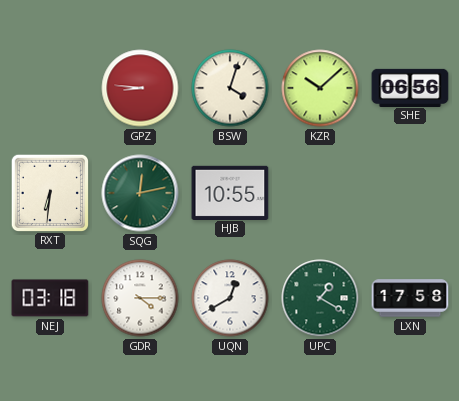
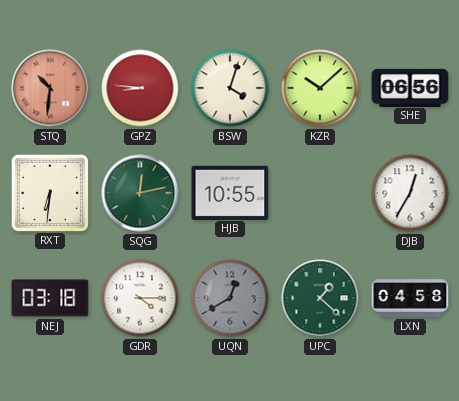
STQ: none -> 10:31
DJB: none -> 12:35
UQN dial: white -> grey
UPC: 1:20 -> 1:22
LXN: 17:58 -> 04:58
